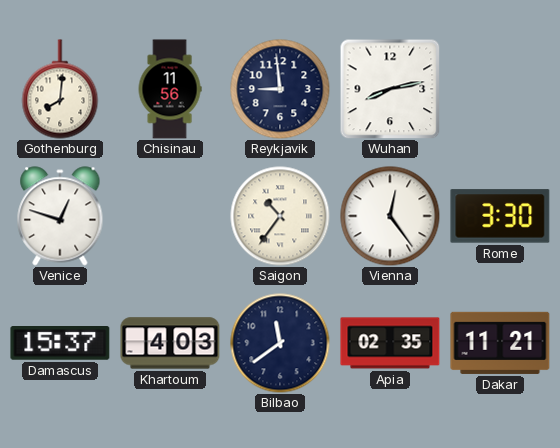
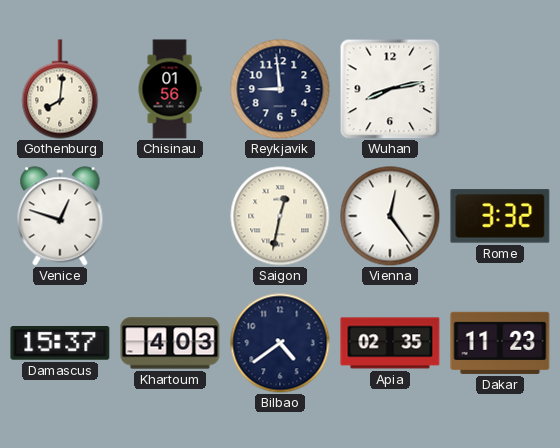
Chisinau: 11:56 -> 01:56
Saigon: 10:36 -> 12:32
Rome: 3:30 -> 3:32
Bilbao: 11:39 -> 4:39
Dakar: 11:21 -> 11:23
